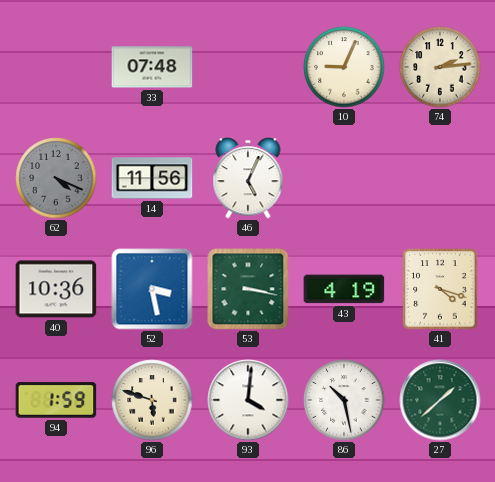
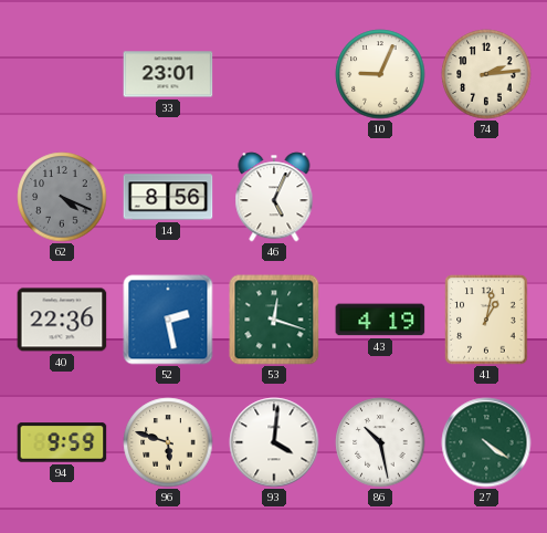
33: 07:48 -> 23:01
14: 11:56 -> 8:56
40: 10:36 -> 22:36
52: 3:28 -> 2:28
53: 3:17 -> 12:18
41: 4:18 -> 1:02
94: 1:59 -> 9:59
27: 1:38 -> 4:21
